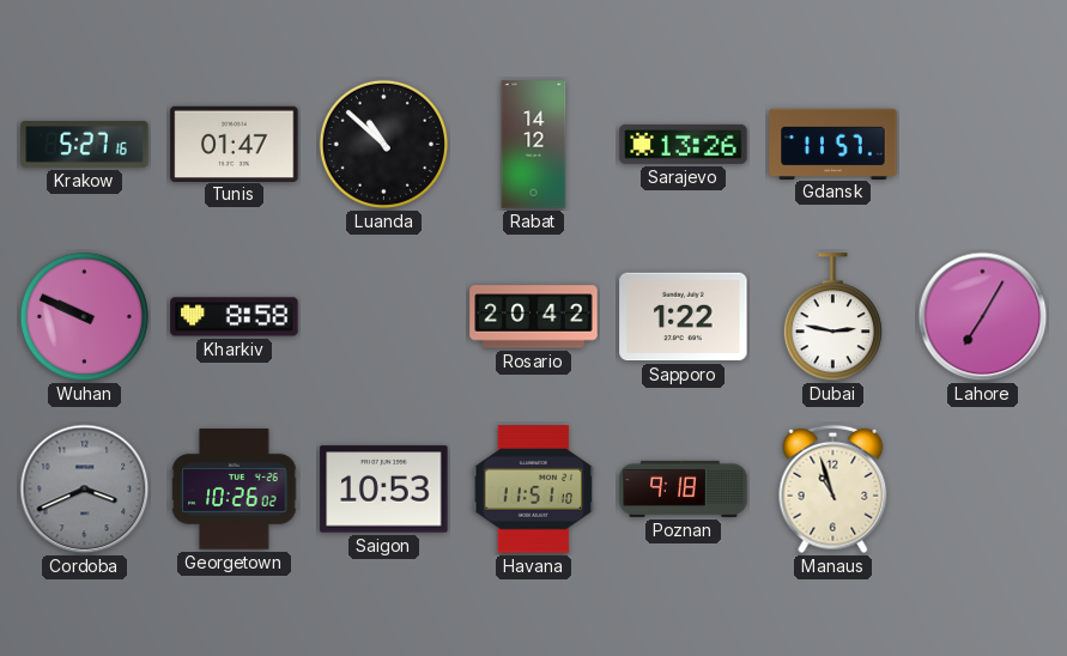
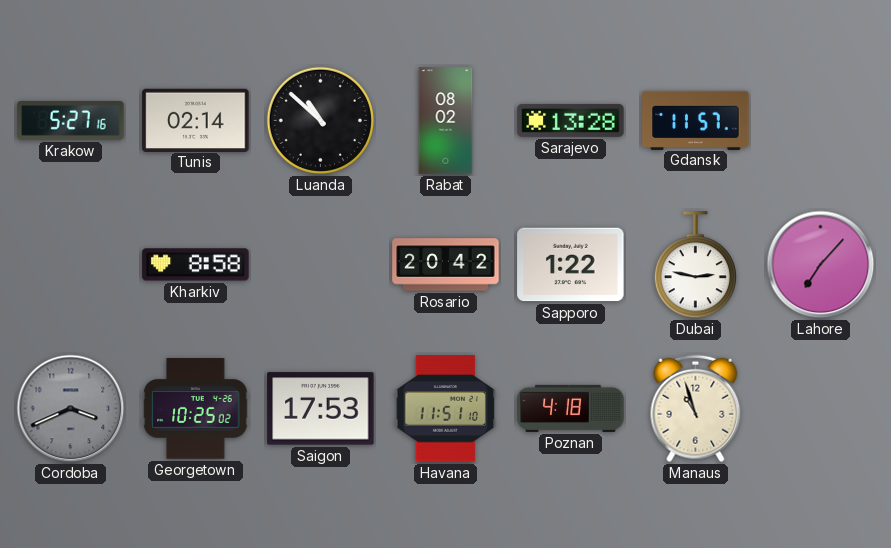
Tunis: 01:47 -> 02:14
Rabat: 14:12 -> 08:02
Sarajevo: 13:26 -> 13:28
Wuhan: 9:49 -> none
Lahore: 7:05 -> 7:07
Georgetown: 10:26 -> 10:25
Saigon: 10:53 -> 17:53
Poznan: 9:18 -> 4:18
